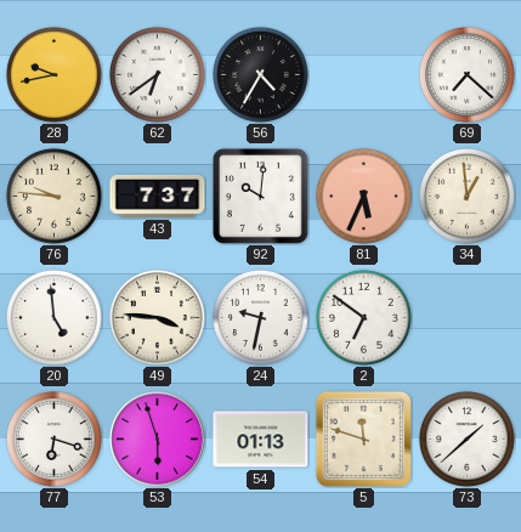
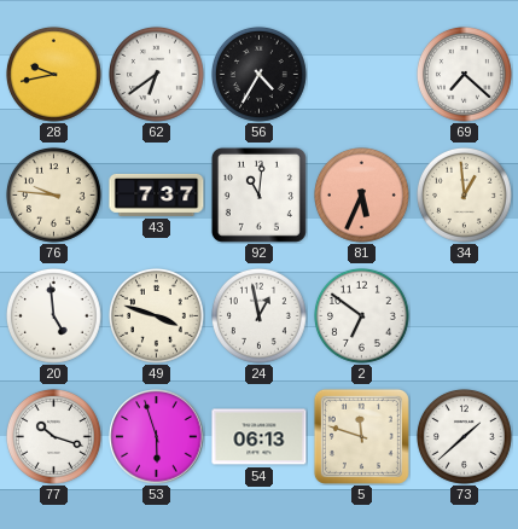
92: 10:01 -> 11:01
49: 3:46 -> 3:48
24: 9:32 -> 12:58
77: 6:18 -> 10:18
54: 01:13 -> 06:13
